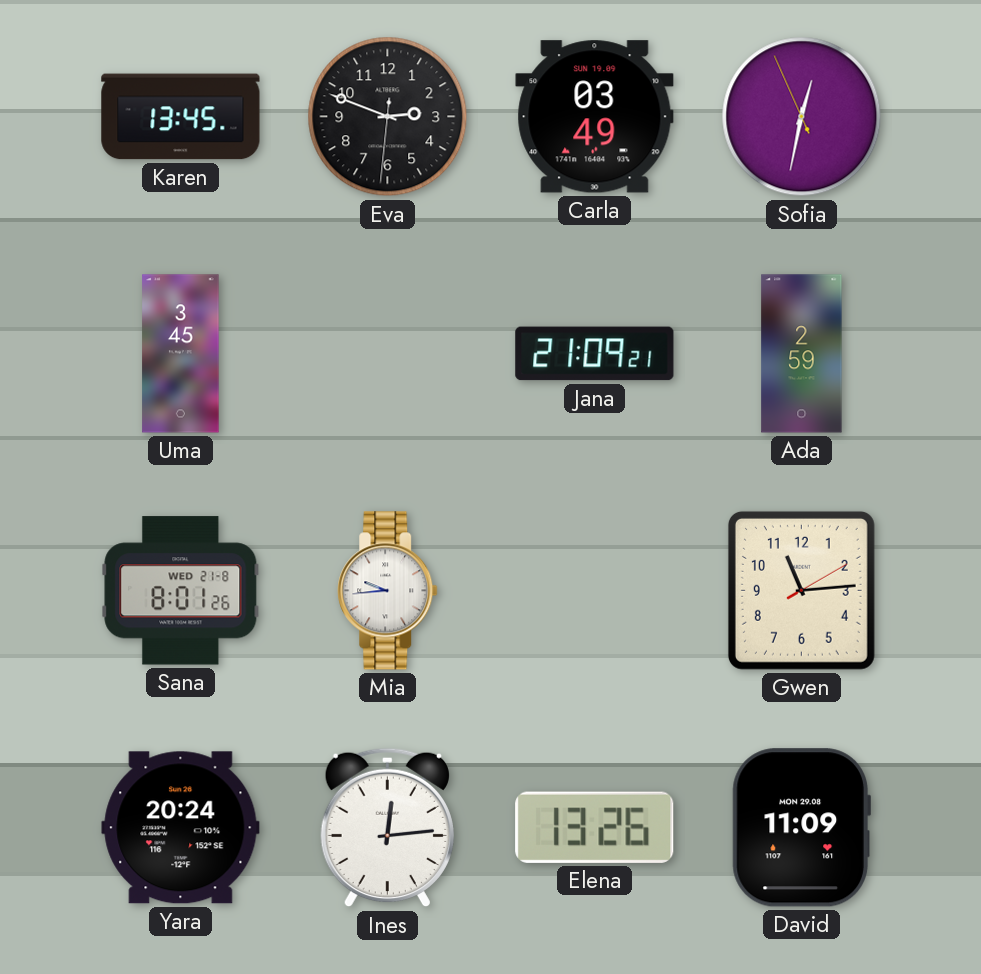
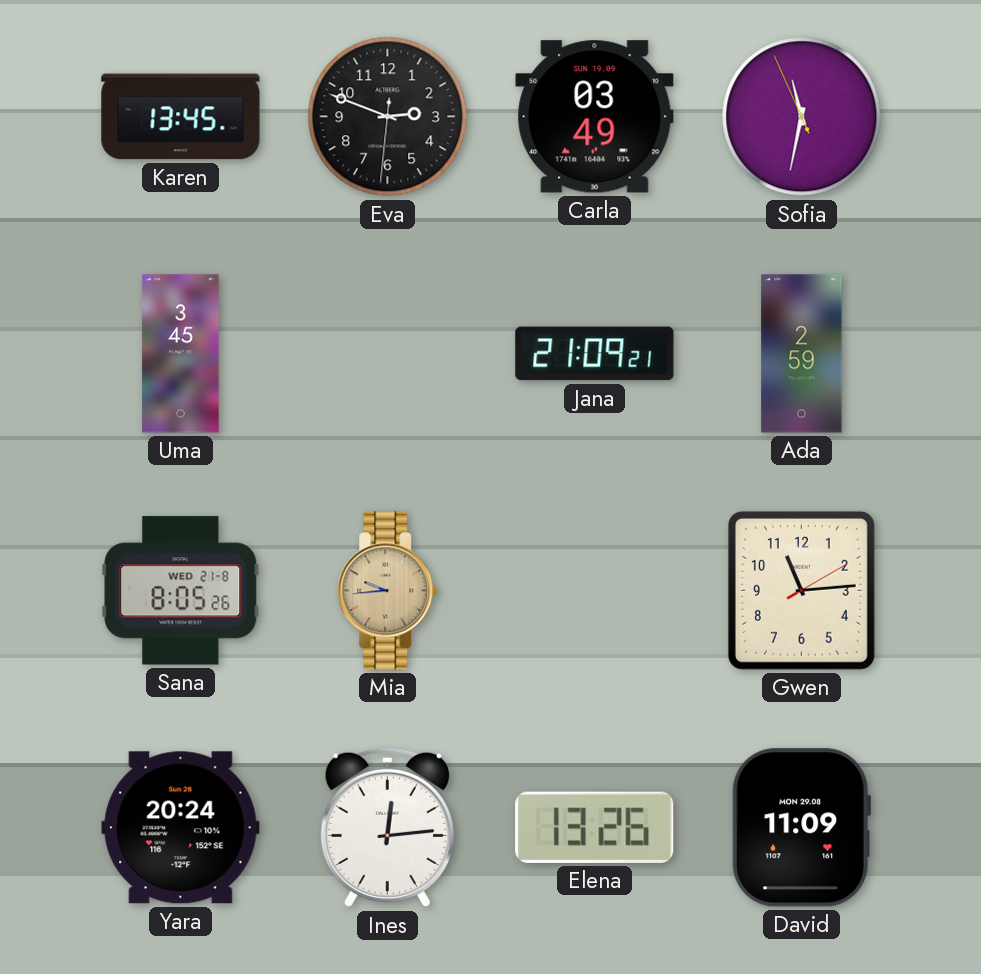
Sofia: 12:31 -> 11:31
Sana: 8:01 -> 8:05
Mia dial: white -> champagne
